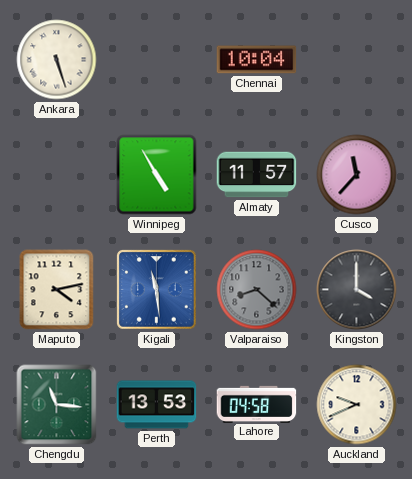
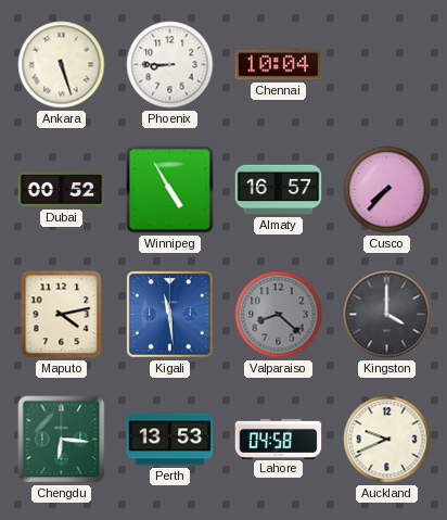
Phoenix: none -> 8:45
Dubai: none -> 00:52
Almaty: 11:57 -> 16:57
Cusco: 11:37 -> 7:37
Chengdu: 11:16 -> 6:16
